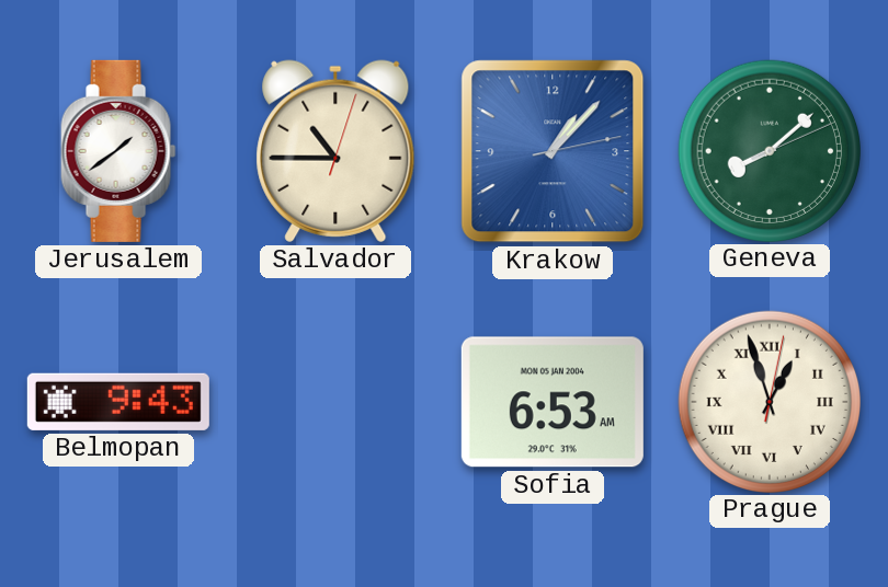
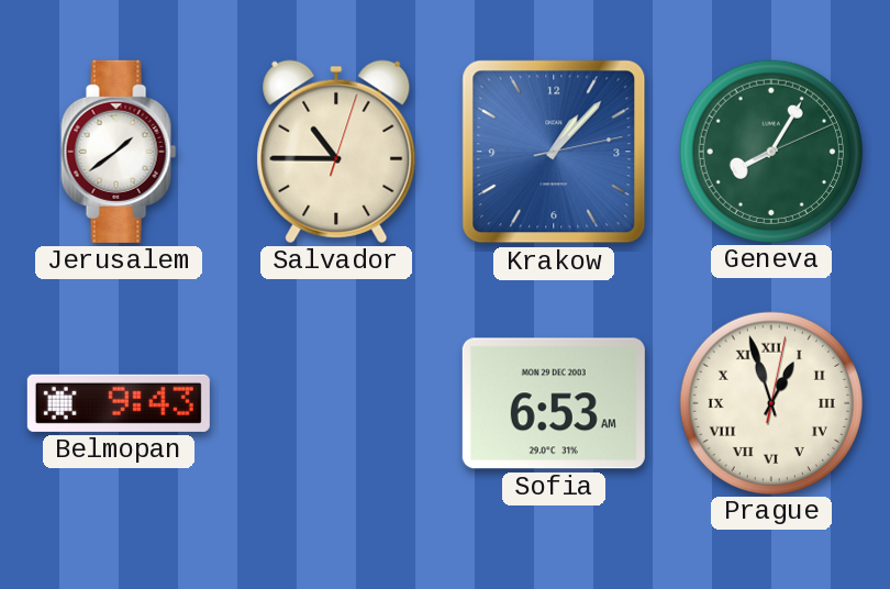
Geneva: 8:08 -> 8:05
Sofia date: MON 05 JAN 2004 -> MON 29 DEC 2003
